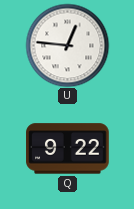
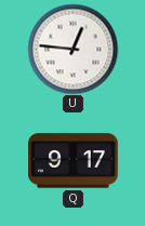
Q: 9:22 -> 9:17
